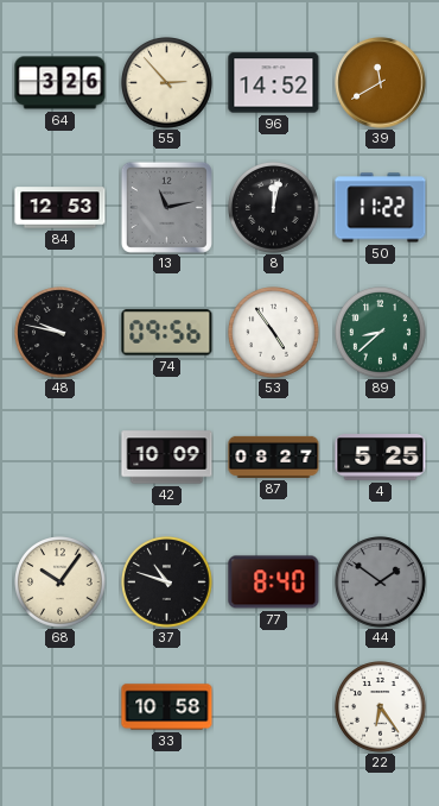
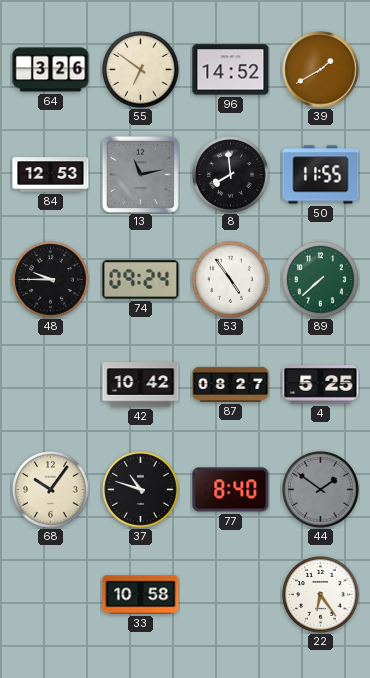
55: 2:53 -> 6:51
39: 11:40 -> 1:40
8: 12:02 -> 7:59
50: 11:22 -> 11:55
48: 9:47 -> 9:45
74: 09:56 -> 09:24
89: 8:38 -> 7:38
42: 10:09 -> 10:42
